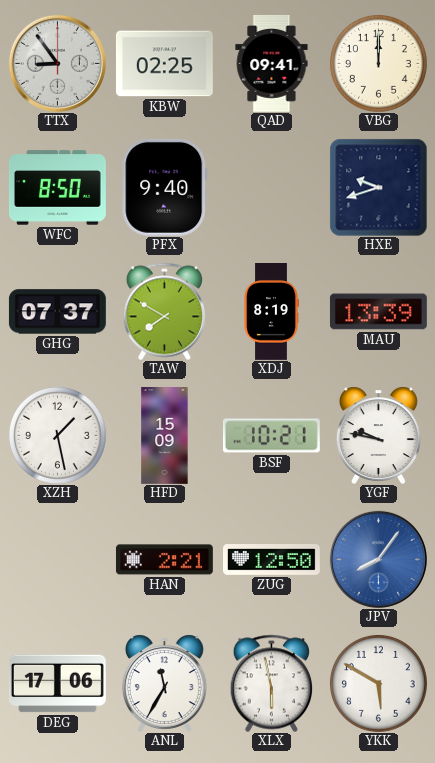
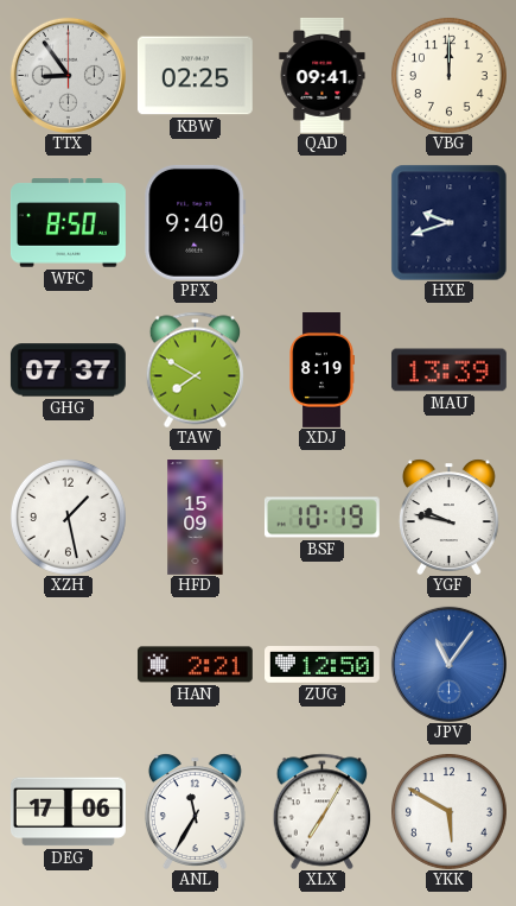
BSF: 10:21 -> 10:19
JPV: 8:06 -> 11:06
XLX: 5:58 -> 7:05
